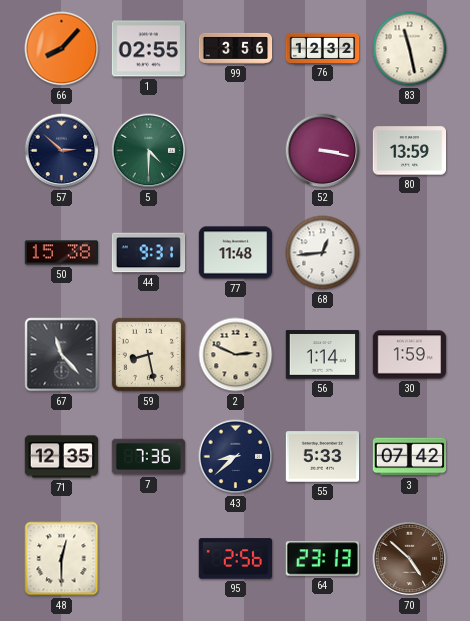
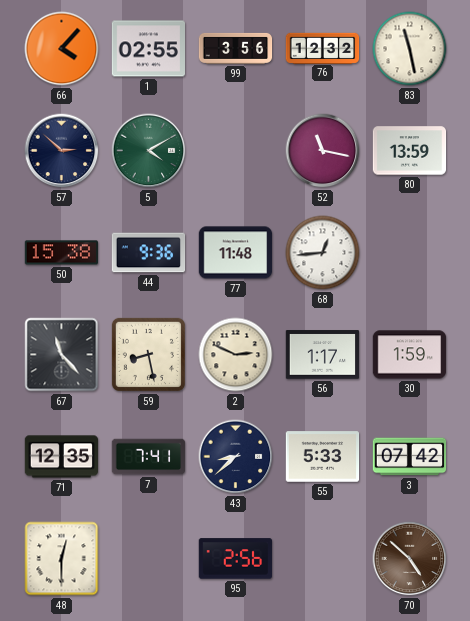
66: 8:07 -> 4:07
5: 4:30 -> 4:10
52: 3:17 -> 11:17
44: 9:31 -> 9:36
56: 1:14 -> 1:17
7: 7:36 -> 7:41
64: 23:13 -> none
